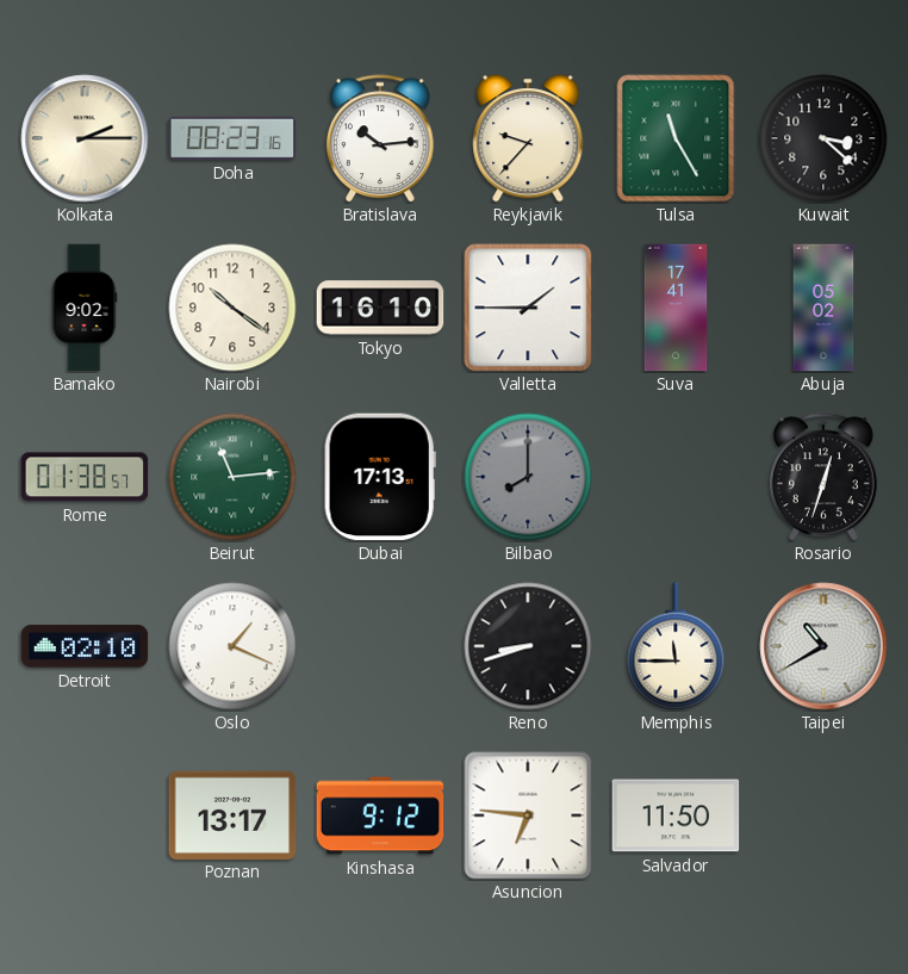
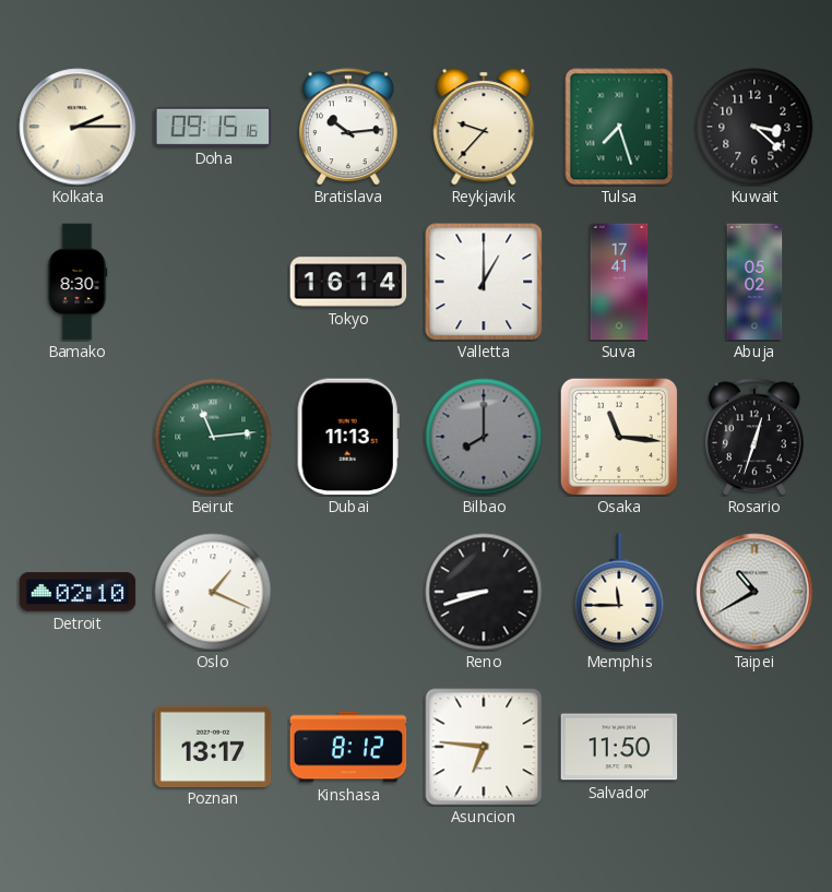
Doha: 08:23 -> 09:15
Tulsa: 11:25 -> 7:27
Bamako: 9:02 -> 8:30
Nairobi: 10:21 -> none
Tokyo: 16:10 -> 16:14
Valletta: 1:45 -> 1:00
Rome: 01:38 -> none
Dubai: 17:13 -> 11:13
Osaka: none -> 11:16
Kinshasa: 9:12 -> 8:12
